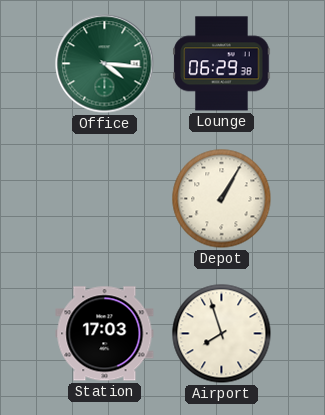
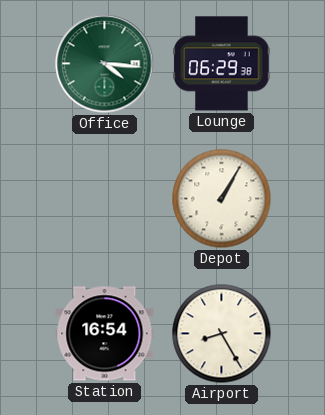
Station: 17:03 -> 16:54
Airport: 7:57 -> 8:25
